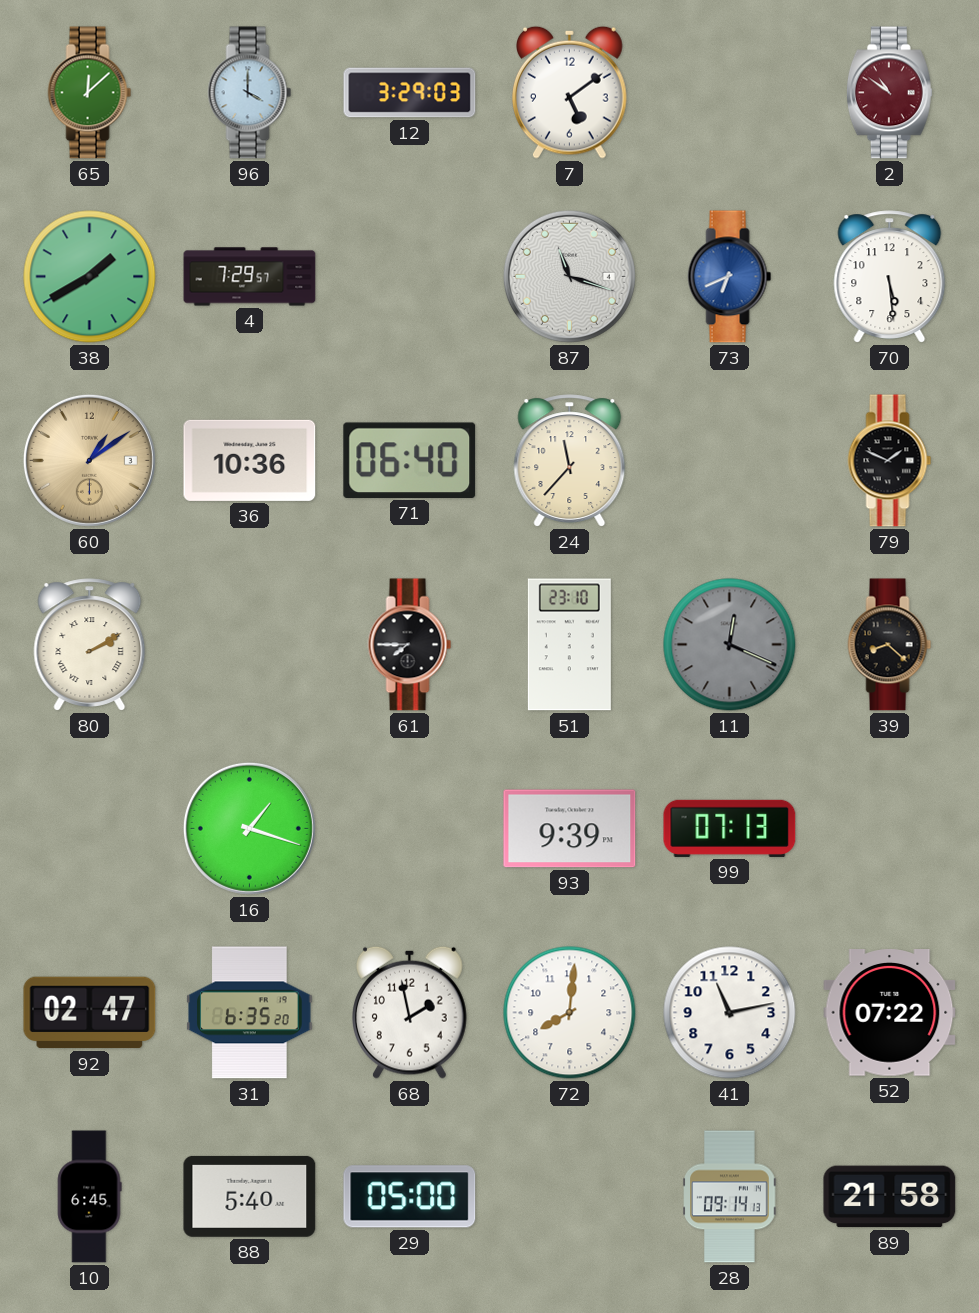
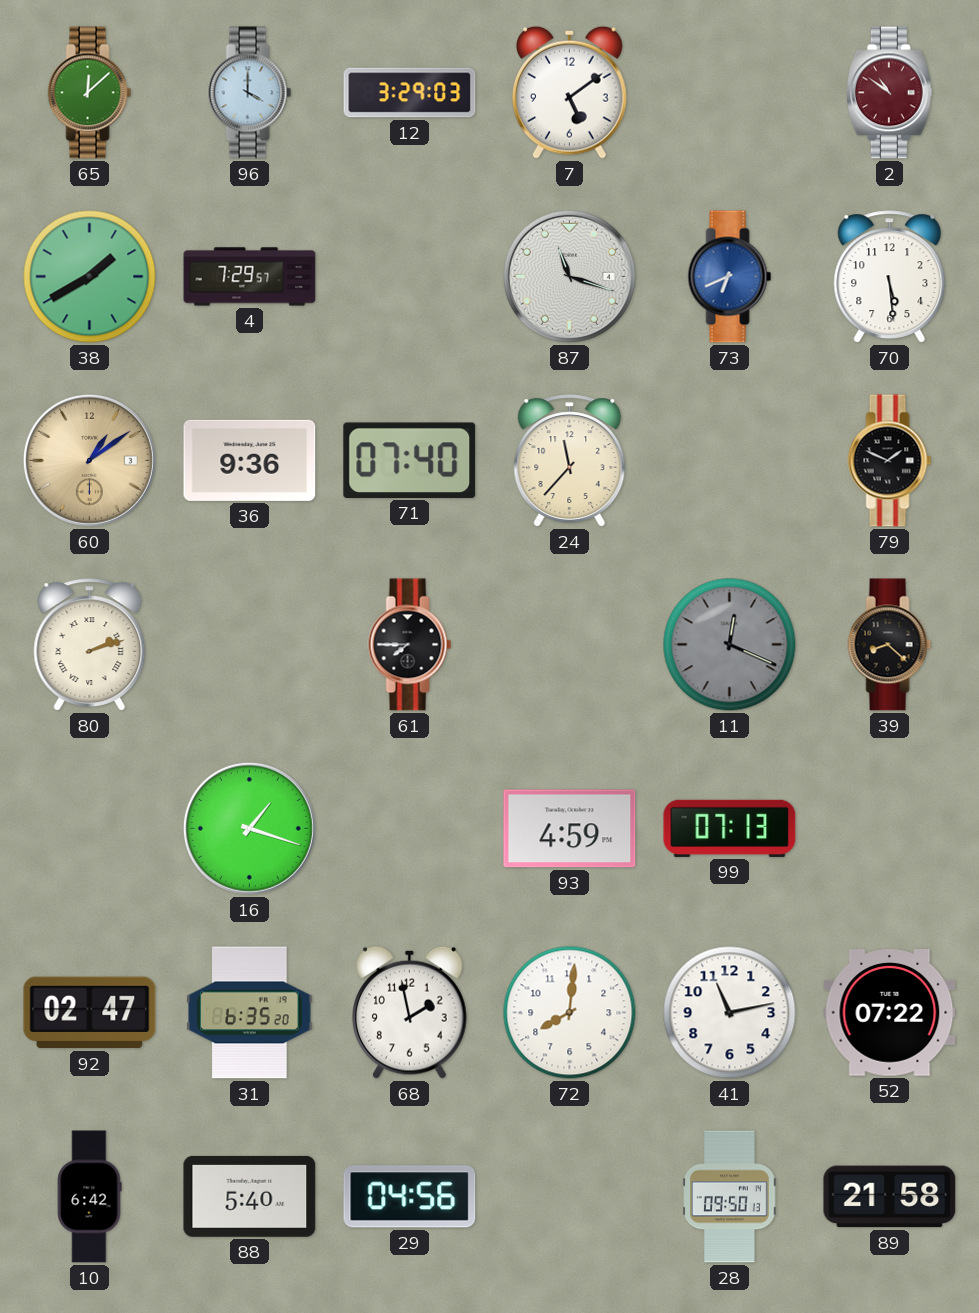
36: 10:36 -> 9:36
71: 06:40 -> 07:40
80: 2:10 -> 2:12
51: 23:10 -> none
93: 9:39 -> 4:59
10: 6:45 -> 6:42
29: 05:00 -> 04:56
28: 09:14 -> 09:50
